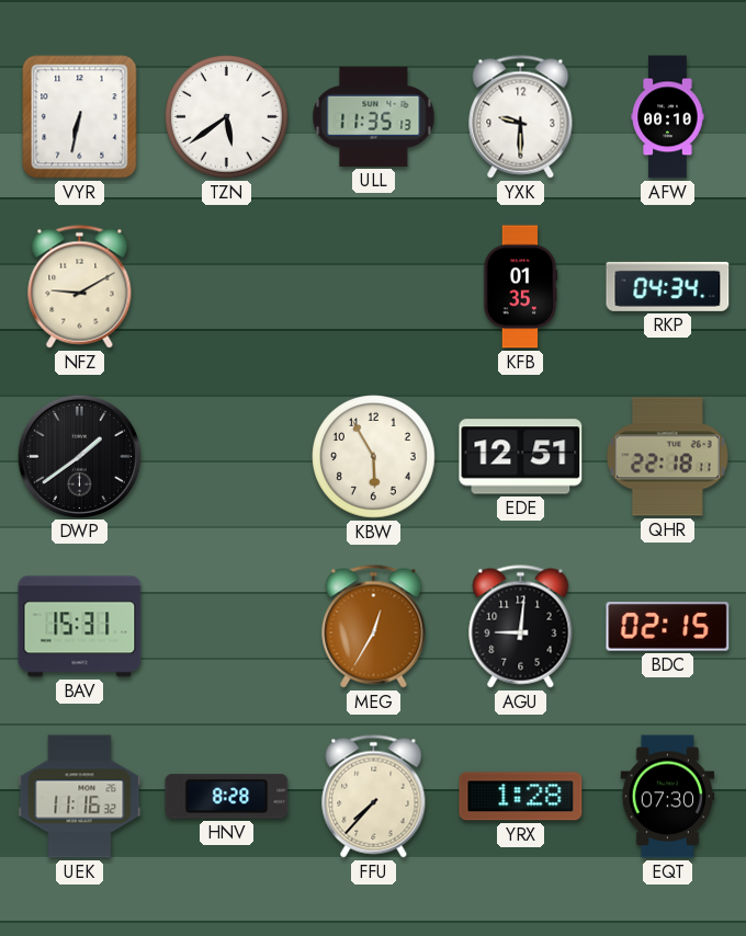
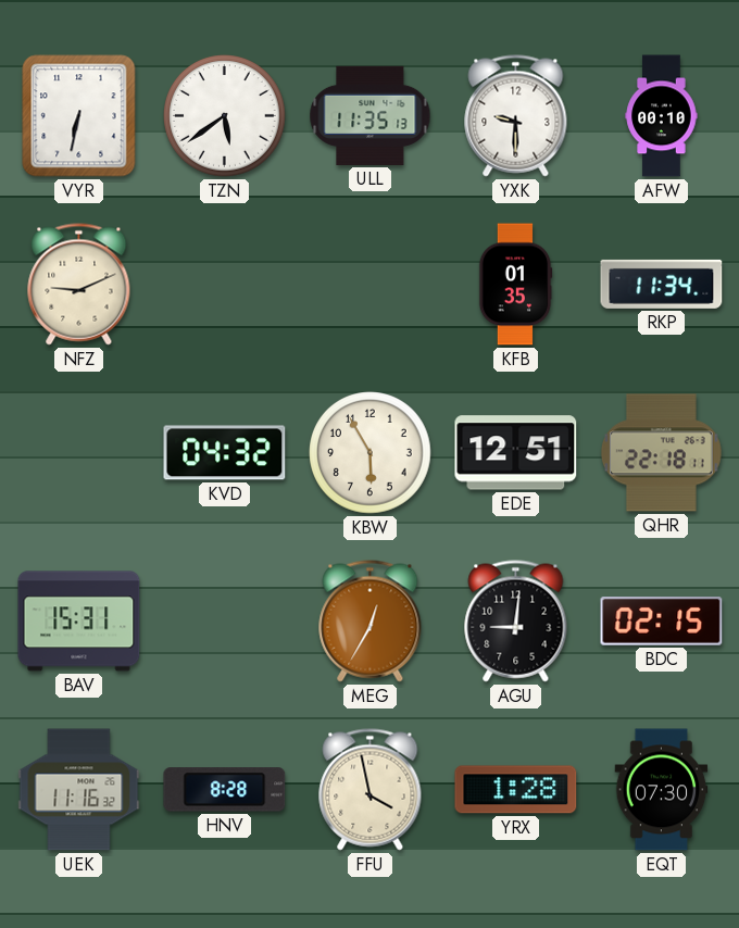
NFZ: 9:10 -> 9:11
RKP: 04:34 -> 11:34
DWP: 1:39 -> none
KVD: none -> 04:32
FFU: 7:37 -> 3:58
